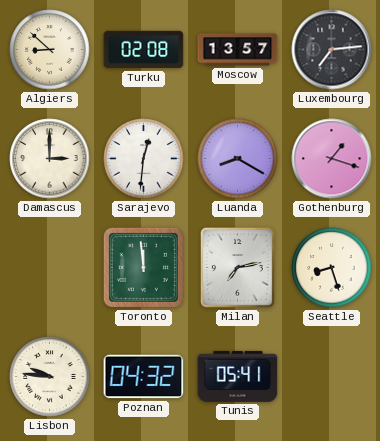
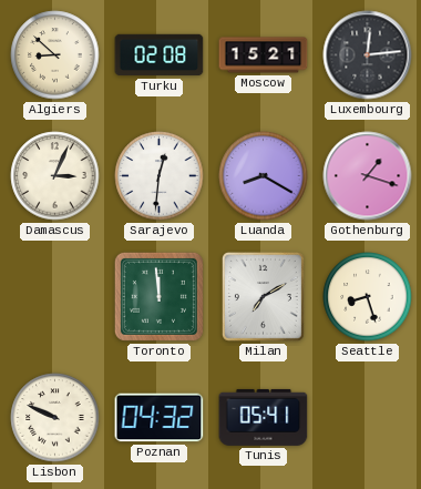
Moscow: 13:57 -> 15:21
Luxembourg: 7:14 -> 12:14
Damascus: 3:00 -> 3:04
Milan: 7:13 -> 7:10
Lisbon: 9:46 -> 9:49
